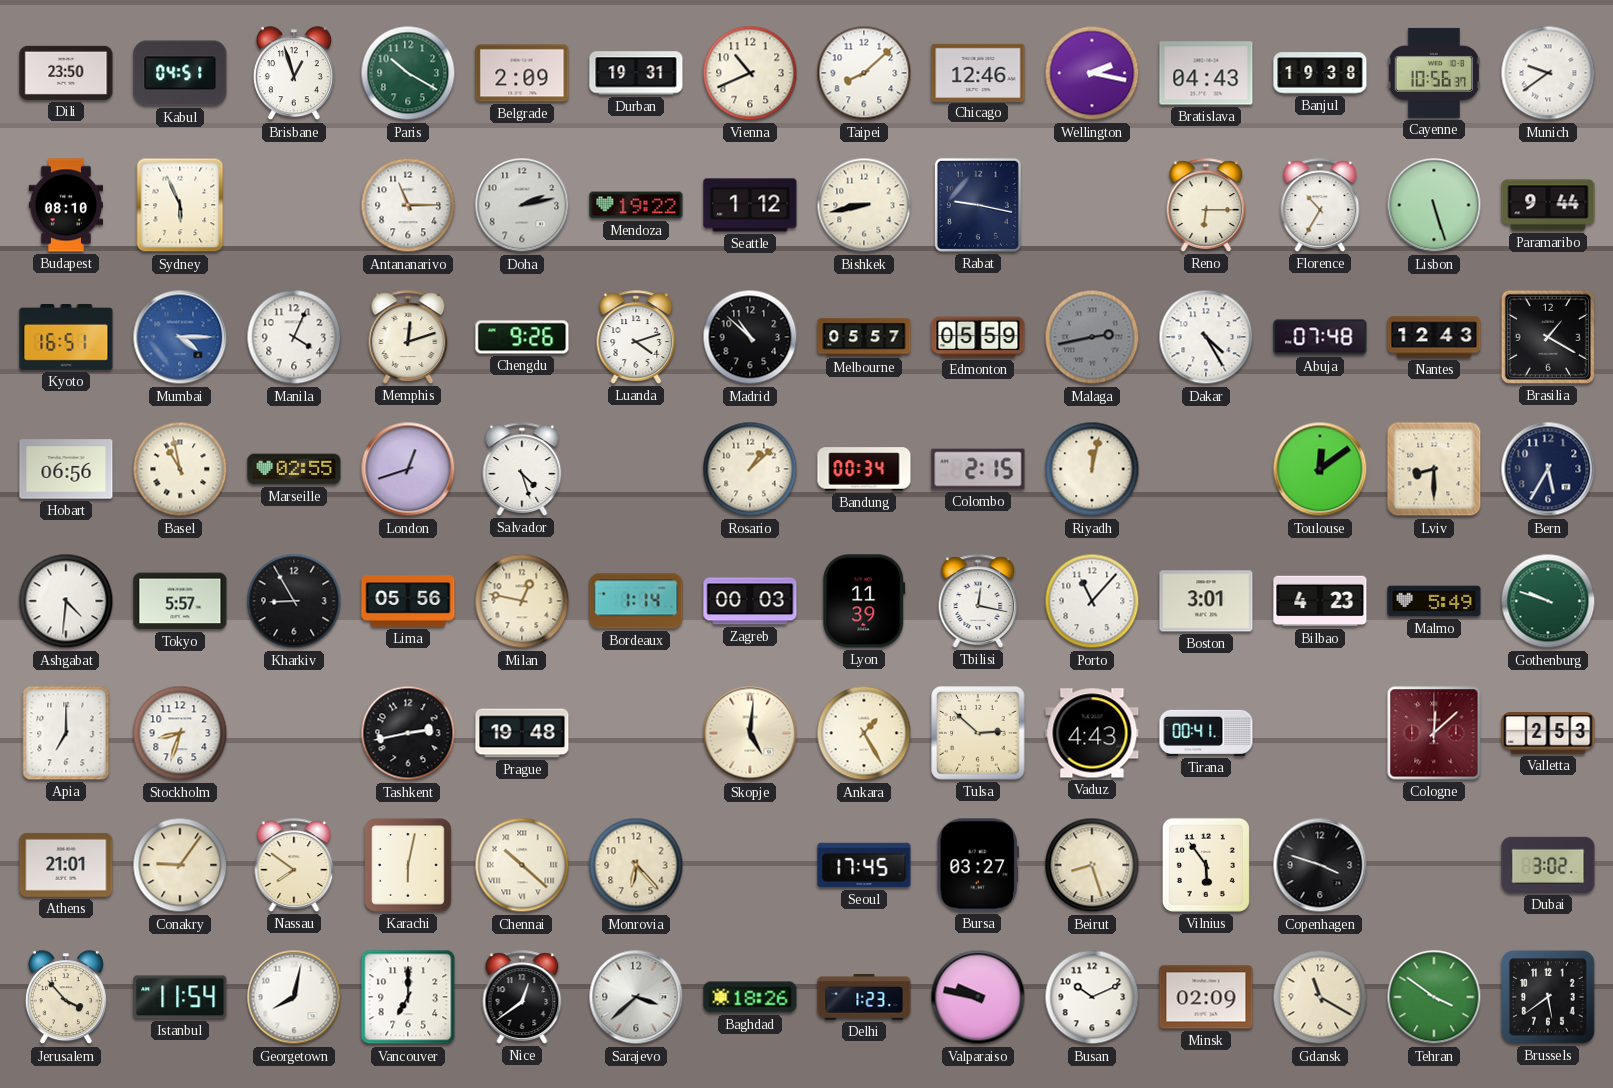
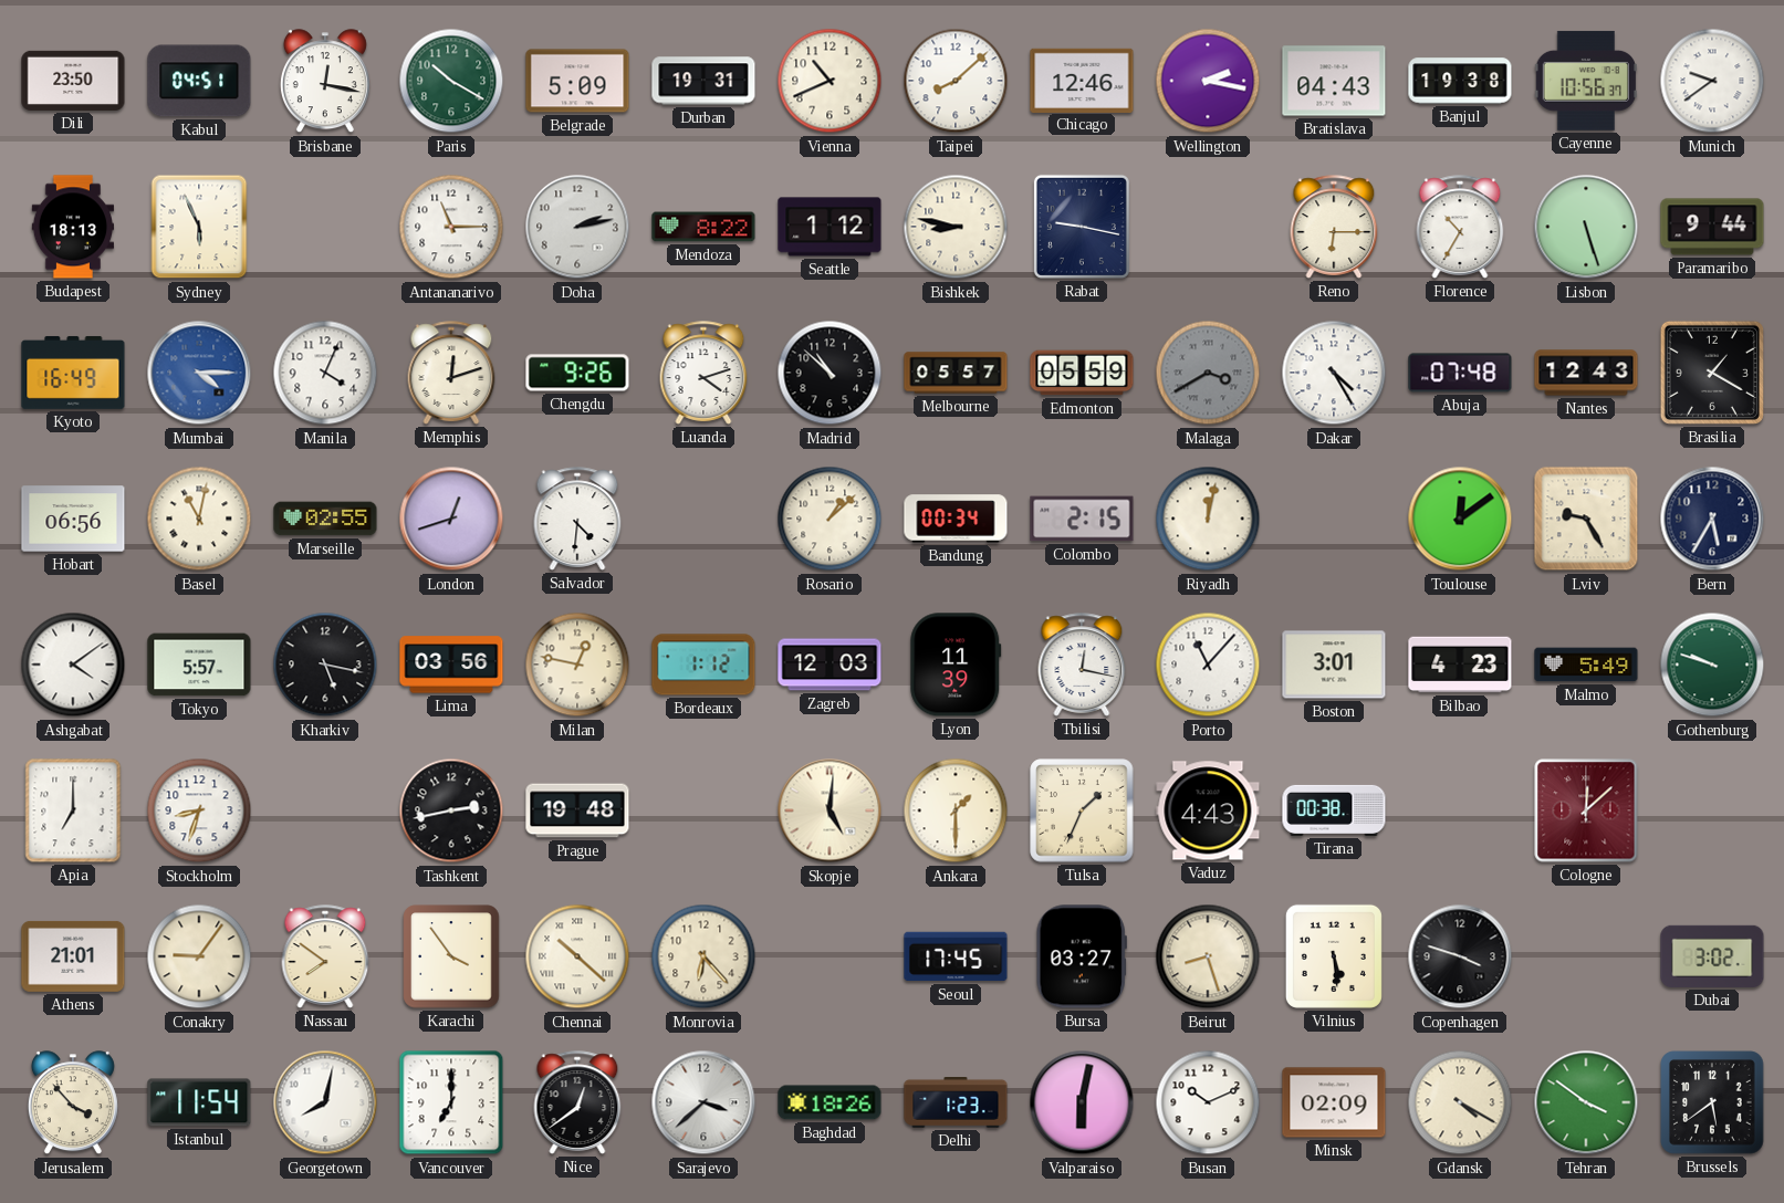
Brisbane: 12:57 -> 12:17
Belgrade: 2:09 -> 5:09
Budapest: 08:10 -> 18:13
Mendoza: 19:22 -> 8:22
Bishkek: 8:43 -> 8:47
Kyoto: 16:51 -> 16:49
Malaga: 2:43 -> 3:40
Basel: 10:58 -> 11:02
Salvador: 4:27 -> 4:31
Lviv: 8:30 -> 9:25
Ashgabat: 4:31 -> 4:09
Kharkiv: 8:55 -> 5:17
Lima: 05:56 -> 03:56
Bordeaux: 1:14 -> 1:12
Zagreb: 00:03 -> 12:03
Ankara: 1:25 -> 1:30
Tulsa: 2:52 -> 1:34
Tirana: 00:41 -> 00:38
Valletta: 2:53 -> none
Karachi: 6:02 -> 3:54
Vilnius: 5:54 -> 5:29
Valparaiso: 9:47 -> 6:02
Gdansk: 11:20 -> 4:20
